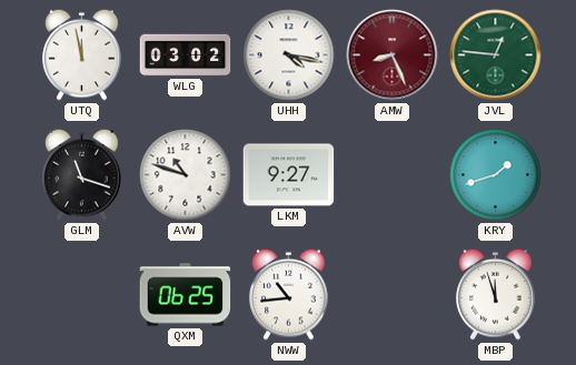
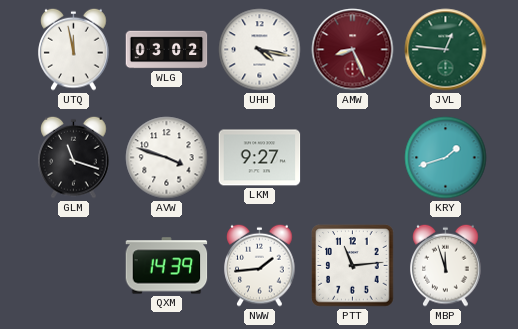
AVW: 10:48 -> 3:48
QXM: 06:25 -> 14:39
NWW: 10:44 -> 1:44
PTT: none -> 11:14
